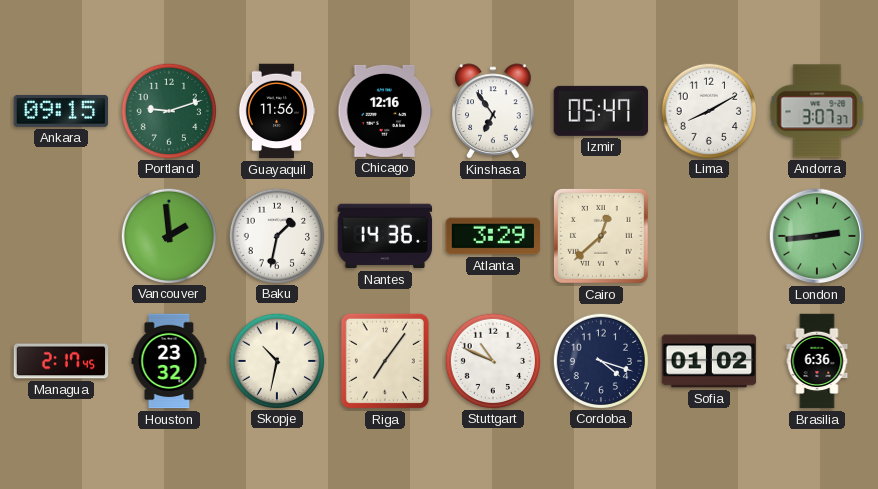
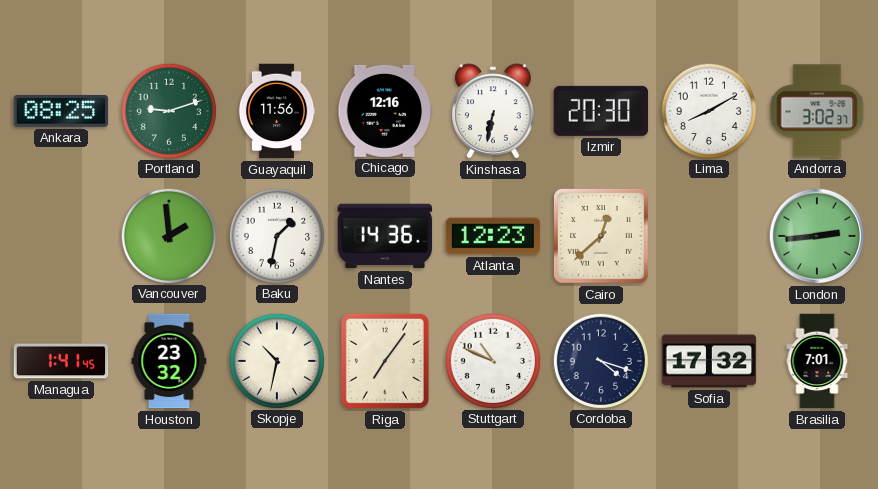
Ankara: 09:15 -> 08:25
Kinshasa: 6:54 -> 6:32
Izmir: 05:47 -> 20:30
Andorra: 3:07 -> 3:02
Atlanta: 3:29 -> 12:23
Managua: 2:17 -> 1:41
Sofia: 01:02 -> 17:32
Brasilia: 6:36 -> 7:01
